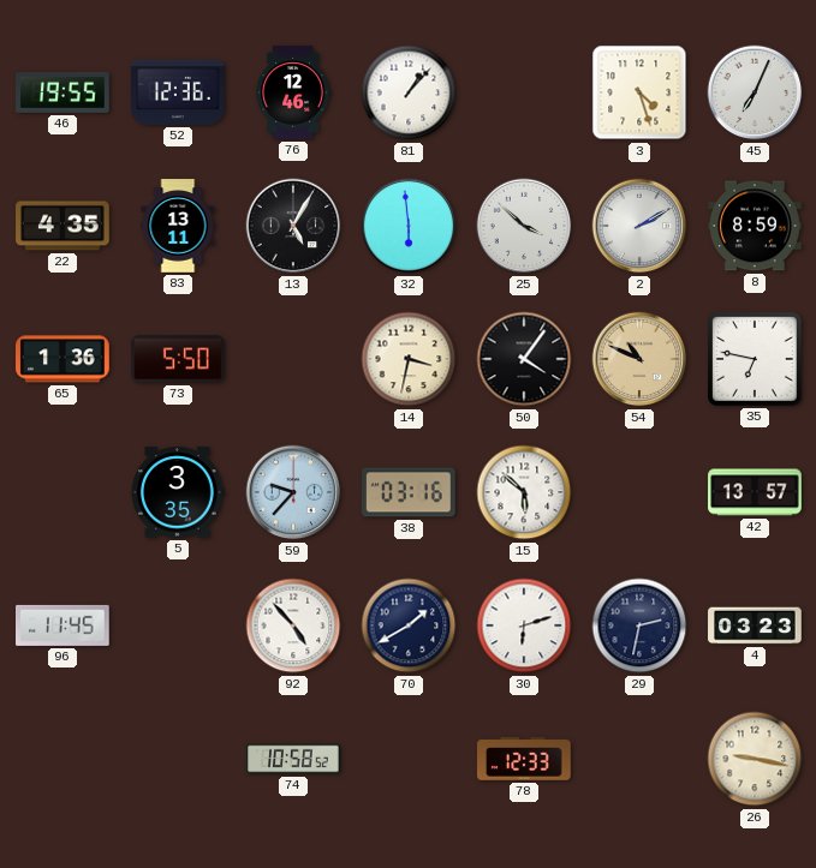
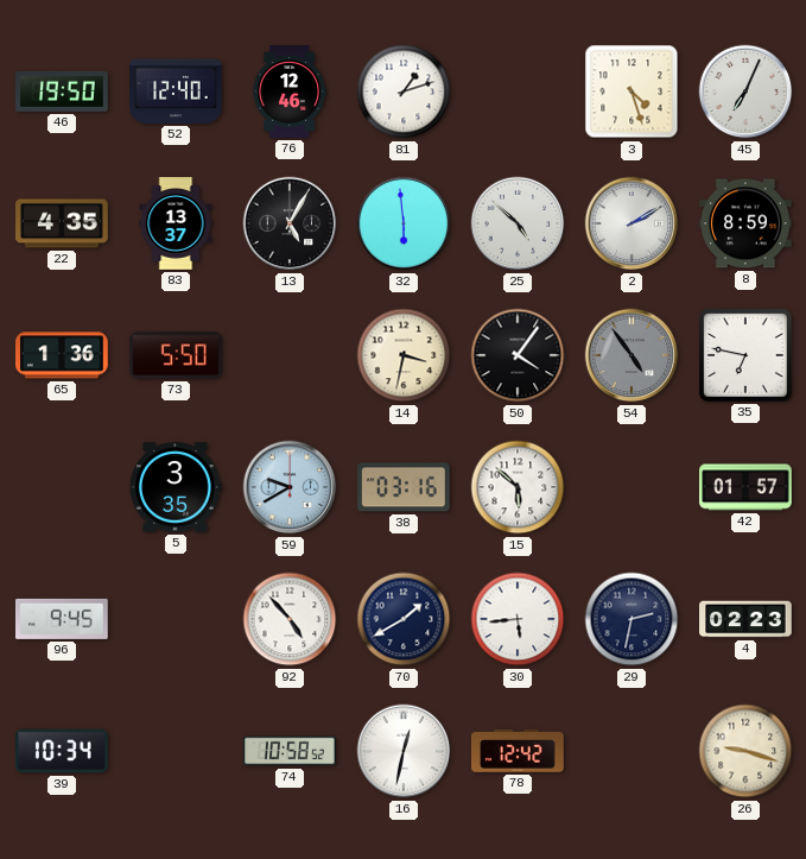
46: 19:55 -> 19:50
52: 12:36 -> 12:40
81: 1:07 -> 1:12
83: 13:11 -> 13:37
25: 3:52 -> 4:52
54: 10:49 -> 4:54
54 dial: champagne -> grey
59: 9:37 -> 9:40
42: 13:57 -> 01:57
96: 11:45 -> 9:45
30: 6:12 -> 5:44
4: 03:23 -> 02:23
39: none -> 10:34
16: none -> 12:32
78: 12:33 -> 12:42
26: 9:17 -> 9:18
